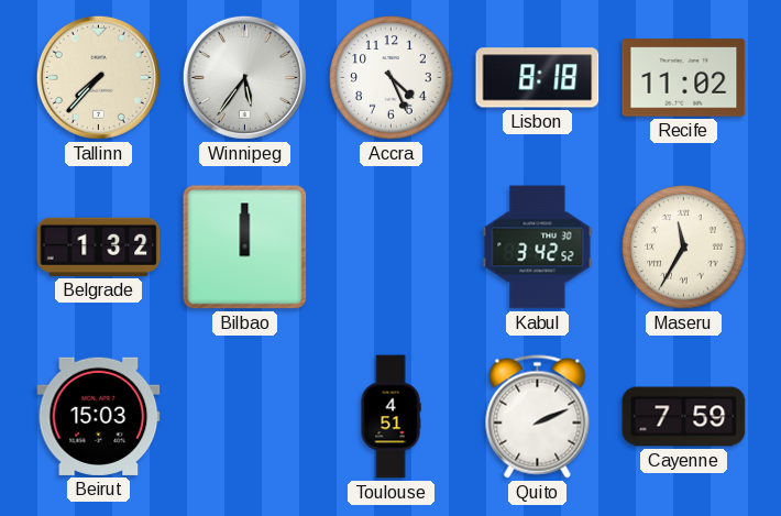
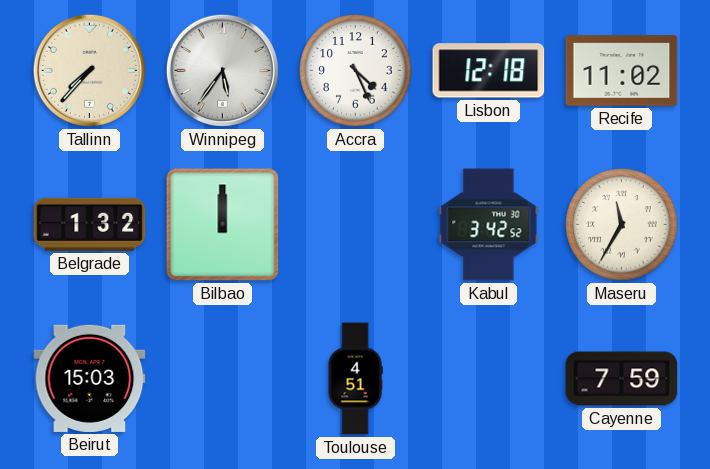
Lisbon: 8:18 -> 12:18
Quito: 2:11 -> none
